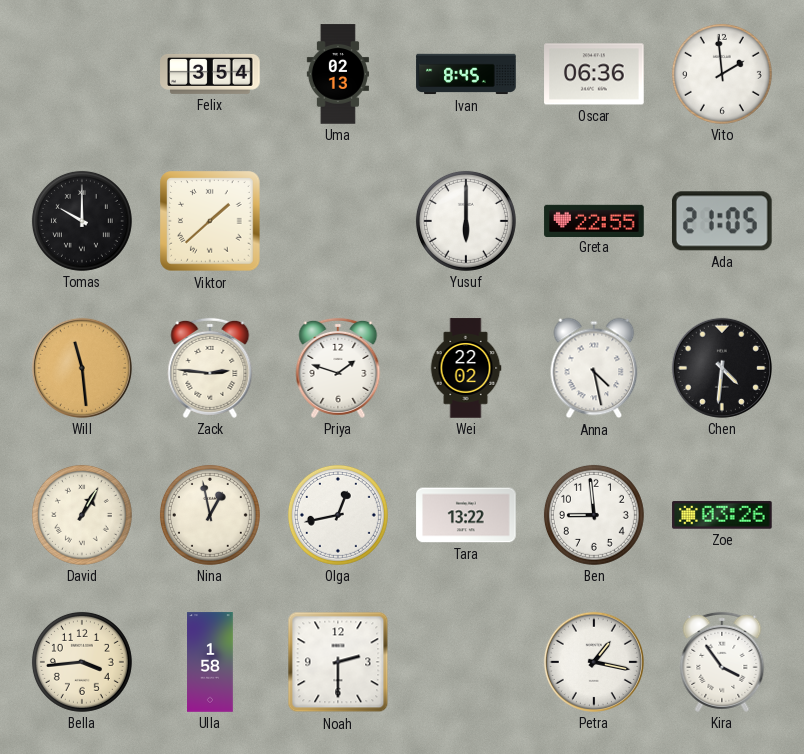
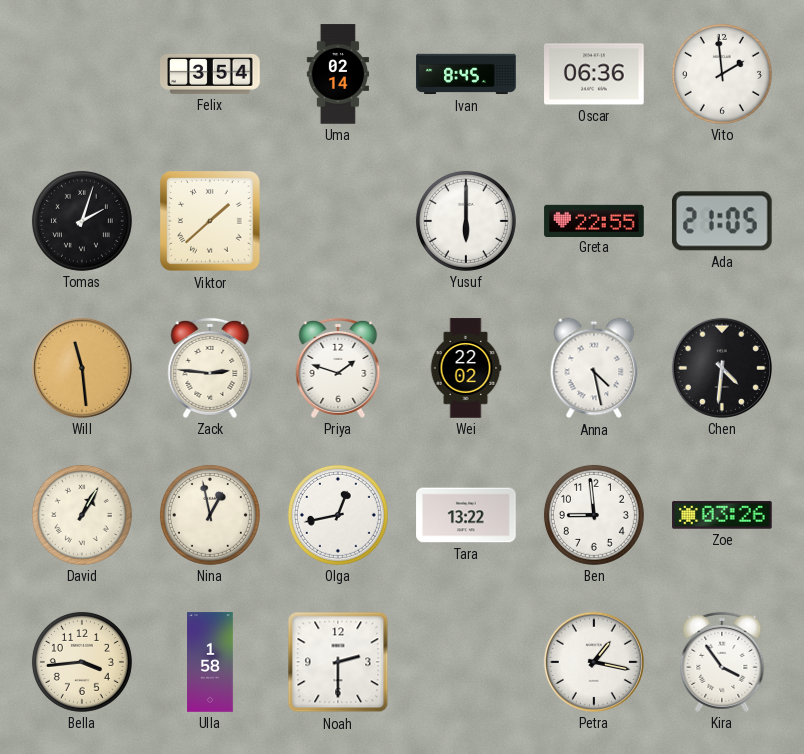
Uma: 02:13 -> 02:14
Tomas: 10:00 -> 2:03
